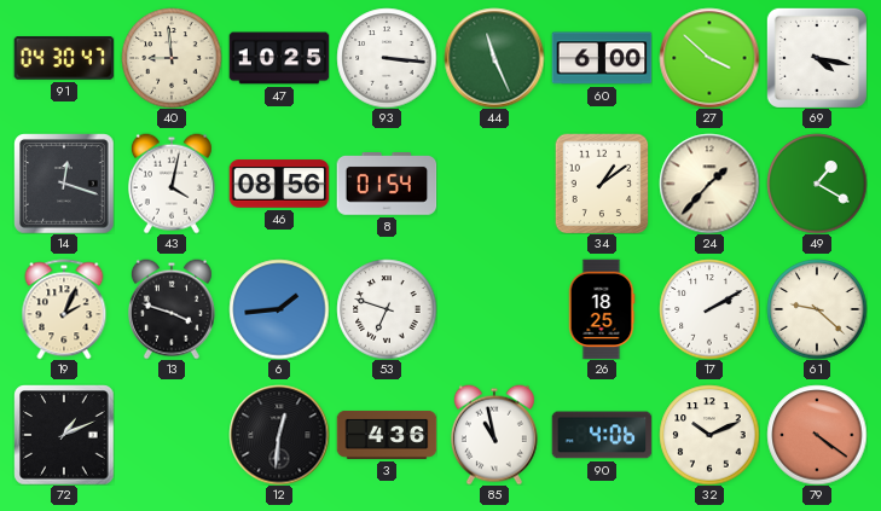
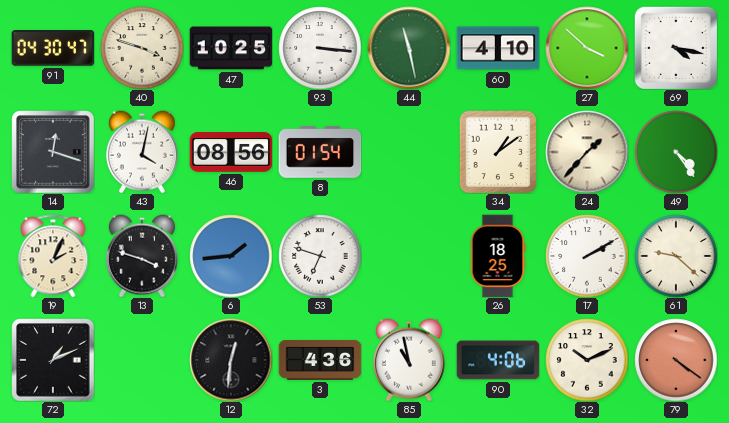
40: 8:59 -> 3:48
44: 11:26 -> 11:28
60: 6:00 -> 4:10
49: 1:20 -> 4:24
